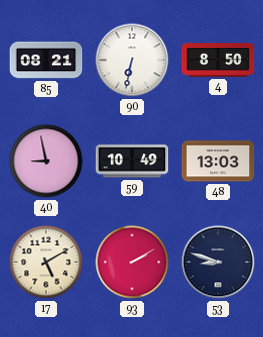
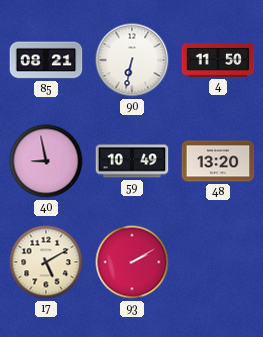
4: 8:50 -> 11:50
48: 13:03 -> 13:20
53: 8:48 -> none
